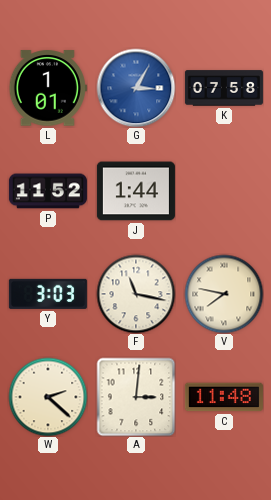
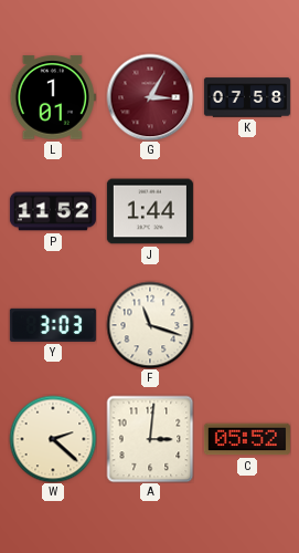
G dial: blue -> burgundy
F: 11:17 -> 11:18
V: 7:47 -> none
C: 11:48 -> 05:52
